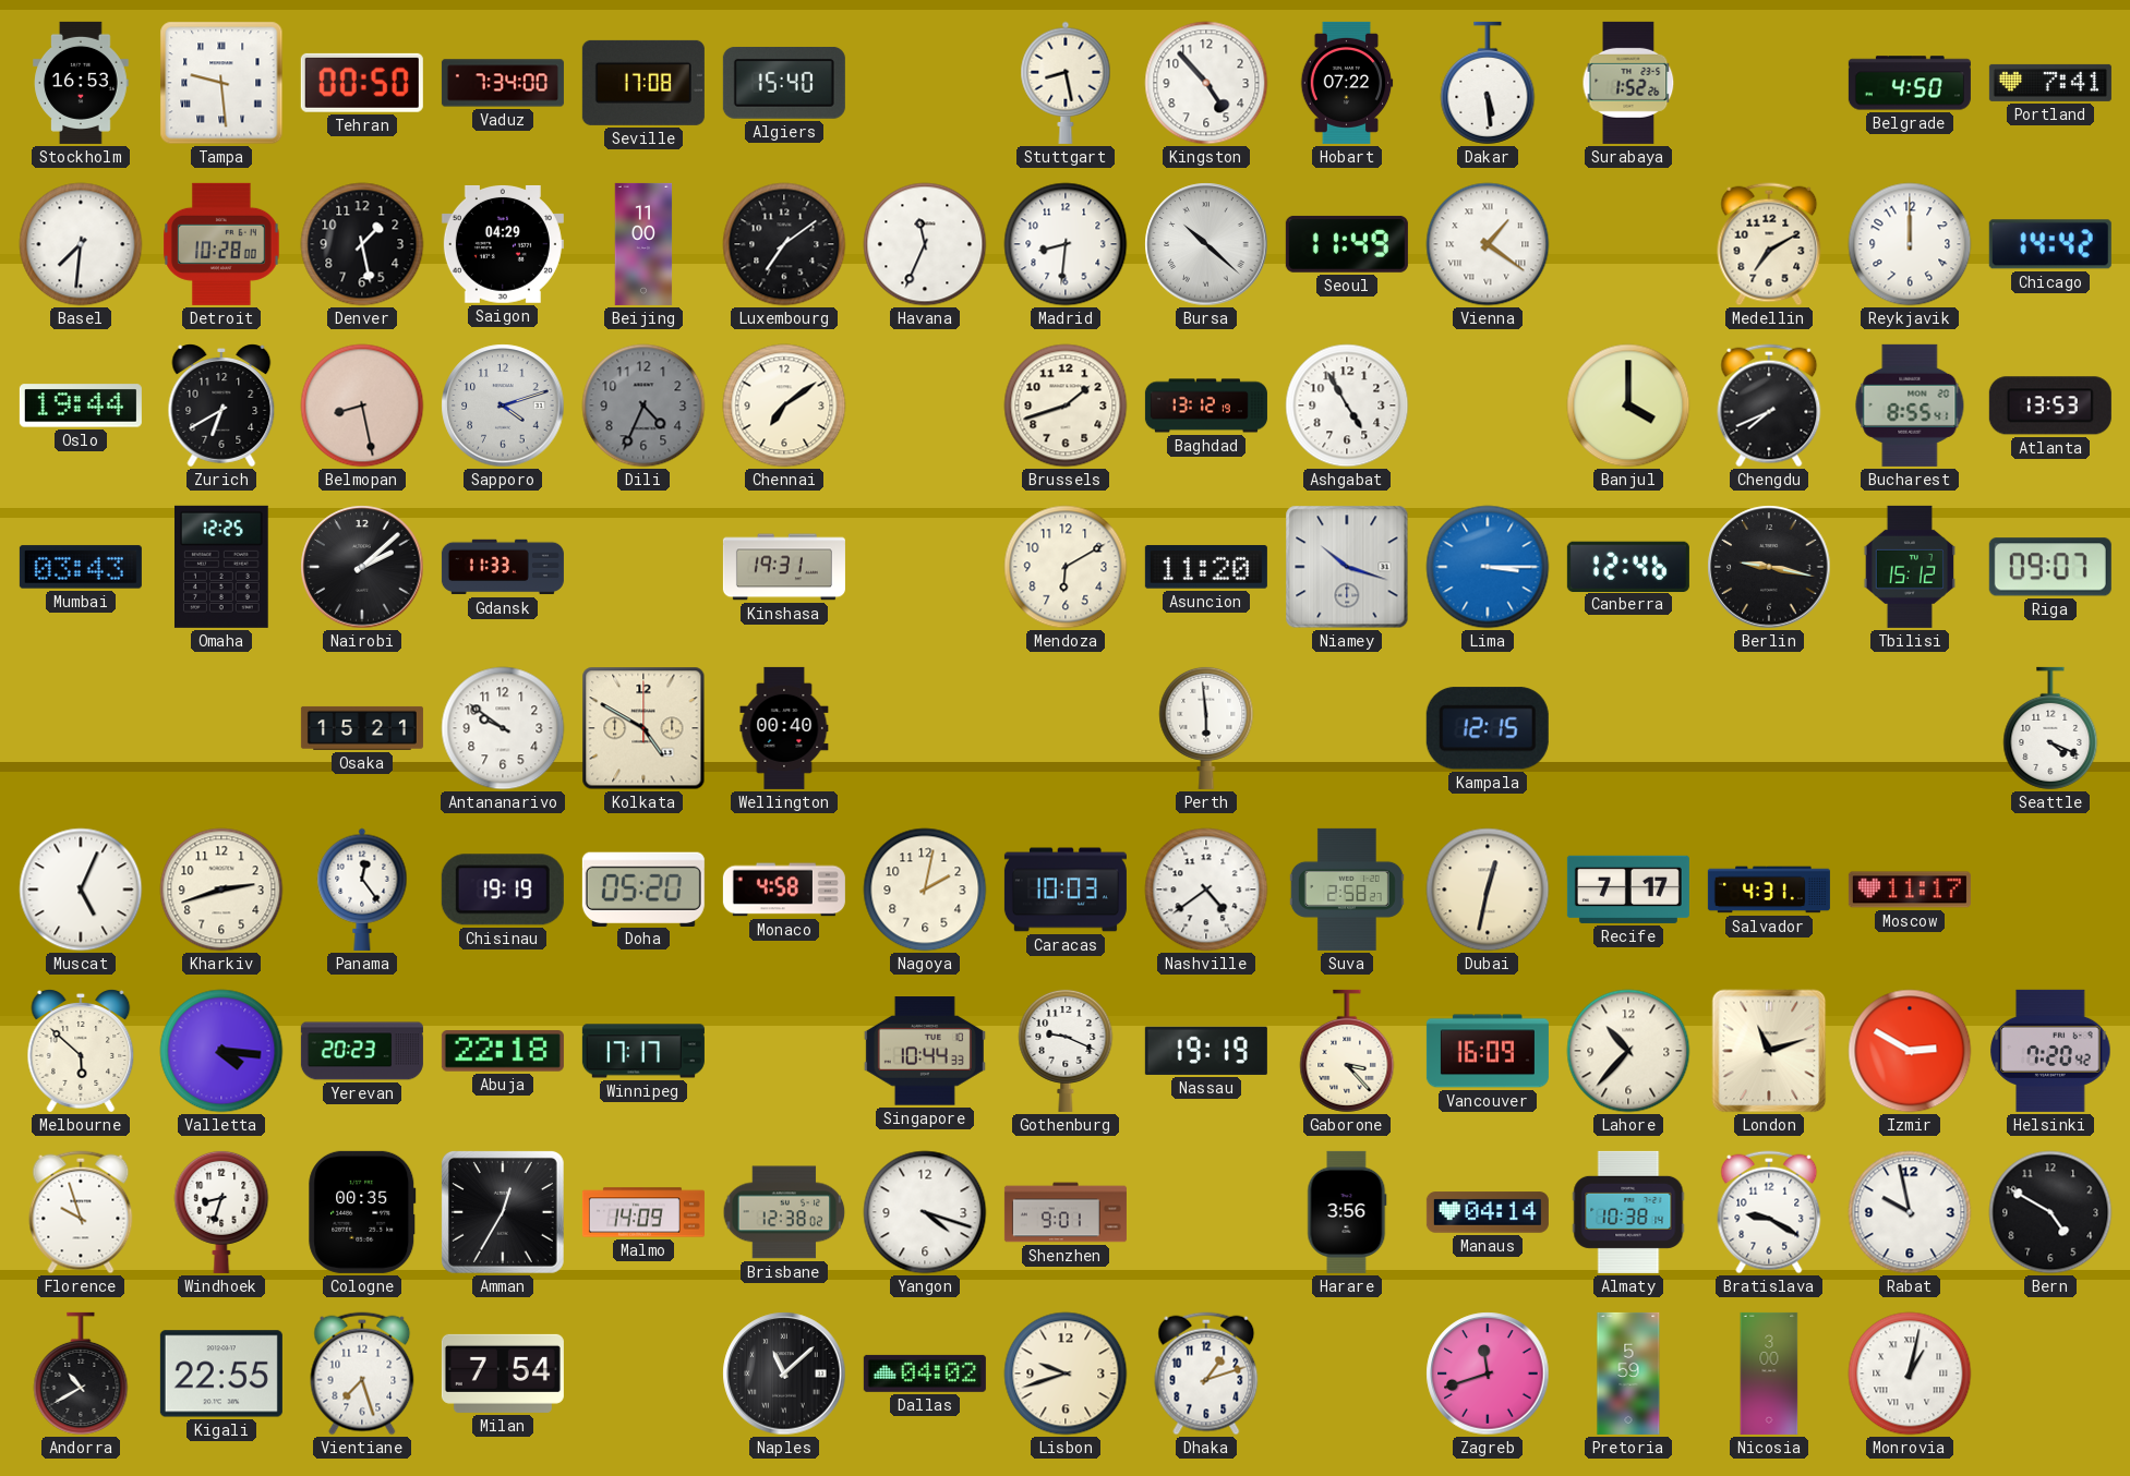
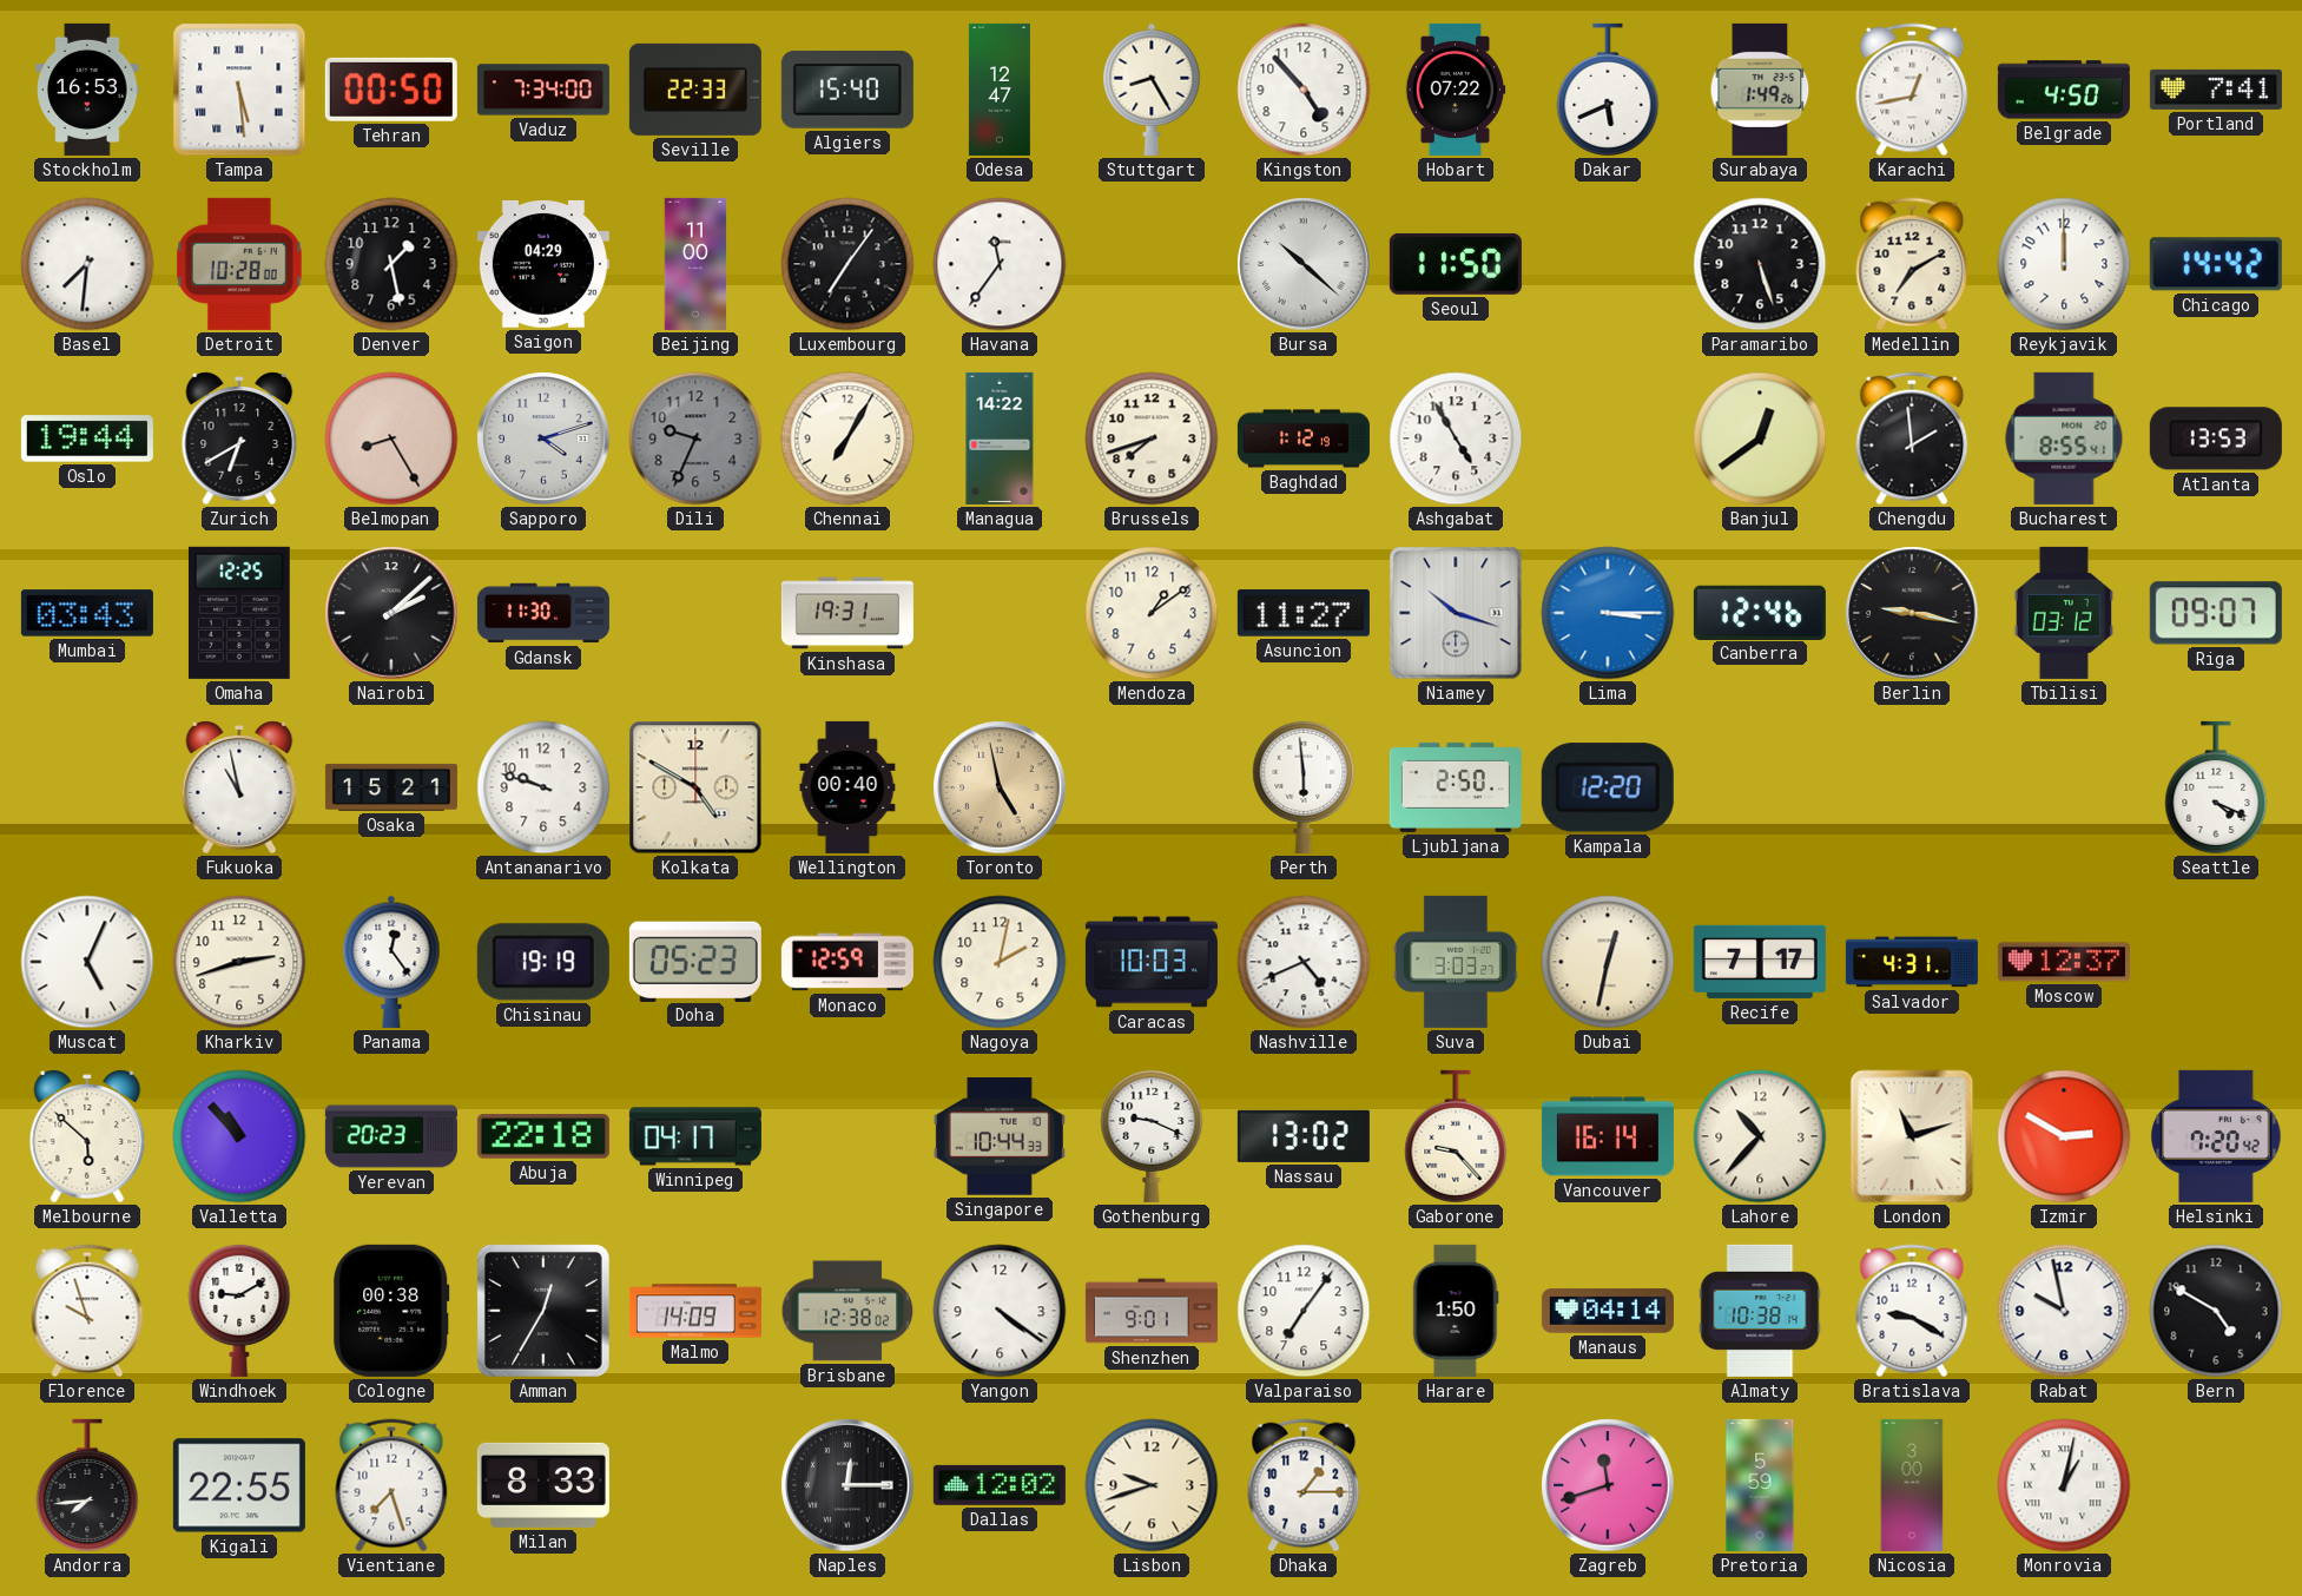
Tampa: 9:29 -> 5:29
Seville: 17:08 -> 22:33
Odesa: none -> 12:47
Stuttgart: 8:28 -> 8:25
Dakar: 5:29 -> 5:41
Surabaya: 1:52 -> 1:49
Karachi: none -> 12:43
Luxembourg: 7:09 -> 7:06
Havana: 11:34 -> 11:36
Madrid: 8:31 -> none
Seoul: 11:49 -> 11:50
Vienna: 1:21 -> none
Paramaribo: none -> 5:27
Belmopan: 8:28 -> 8:25
Dili: 4:34 -> 9:34
Chennai: 7:09 -> 7:05
Managua: none -> 14:22
Brussels: 1:42 -> 7:42
Baghdad: 13:12 -> 1:12
Banjul: 4:00 -> 12:39
Chengdu: 7:41 -> 1:59
Gdansk: 11:33 -> 11:30
Mendoza: 6:10 -> 1:09
Asuncion: 11:20 -> 11:27
Tbilisi: 15:12 -> 03:12
Fukuoka: none -> 10:58
Antananarivo: 9:51 -> 9:48
Toronto: none -> 4:58
Ljubljana: none -> 2:50
Kampala: 12:15 -> 12:20
Doha: 05:20 -> 05:23
Monaco: 4:58 -> 12:59
Nashville: 4:39 -> 4:41
Suva: 2:58 -> 3:03
Moscow: 11:17 -> 12:37
Valletta: 4:16 -> 10:53
Winnipeg: 17:17 -> 04:17
Nassau: 19:19 -> 13:02
Gaborone: 3:23 -> 9:23
Vancouver: 16:09 -> 16:14
Windhoek: 8:33 -> 9:10
Cologne: 00:35 -> 00:38
Yangon: 4:18 -> 4:21
Valparaiso: none -> 7:06
Harare: 3:56 -> 1:50
Andorra: 10:40 -> 7:44
Milan: 7:54 -> 8:33
Naples: 11:08 -> 12:15
Dallas: 04:02 -> 12:02
Dhaka: 1:12 -> 1:15
